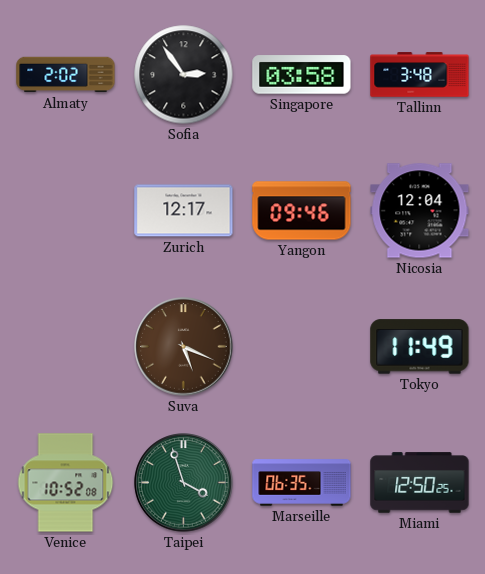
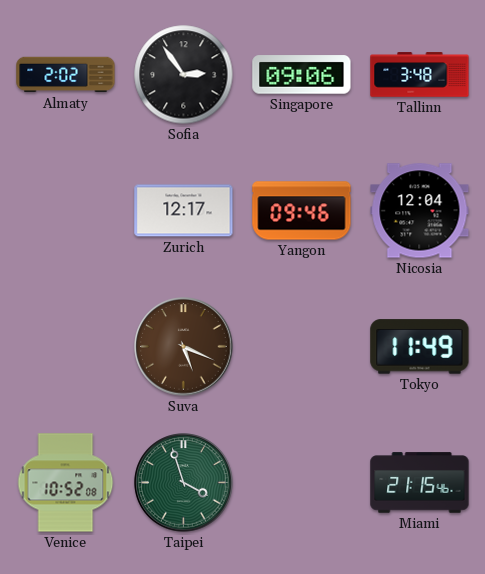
Singapore: 03:58 -> 09:06
Marseille: 06:35 -> none
Miami: 12:50 -> 21:15
